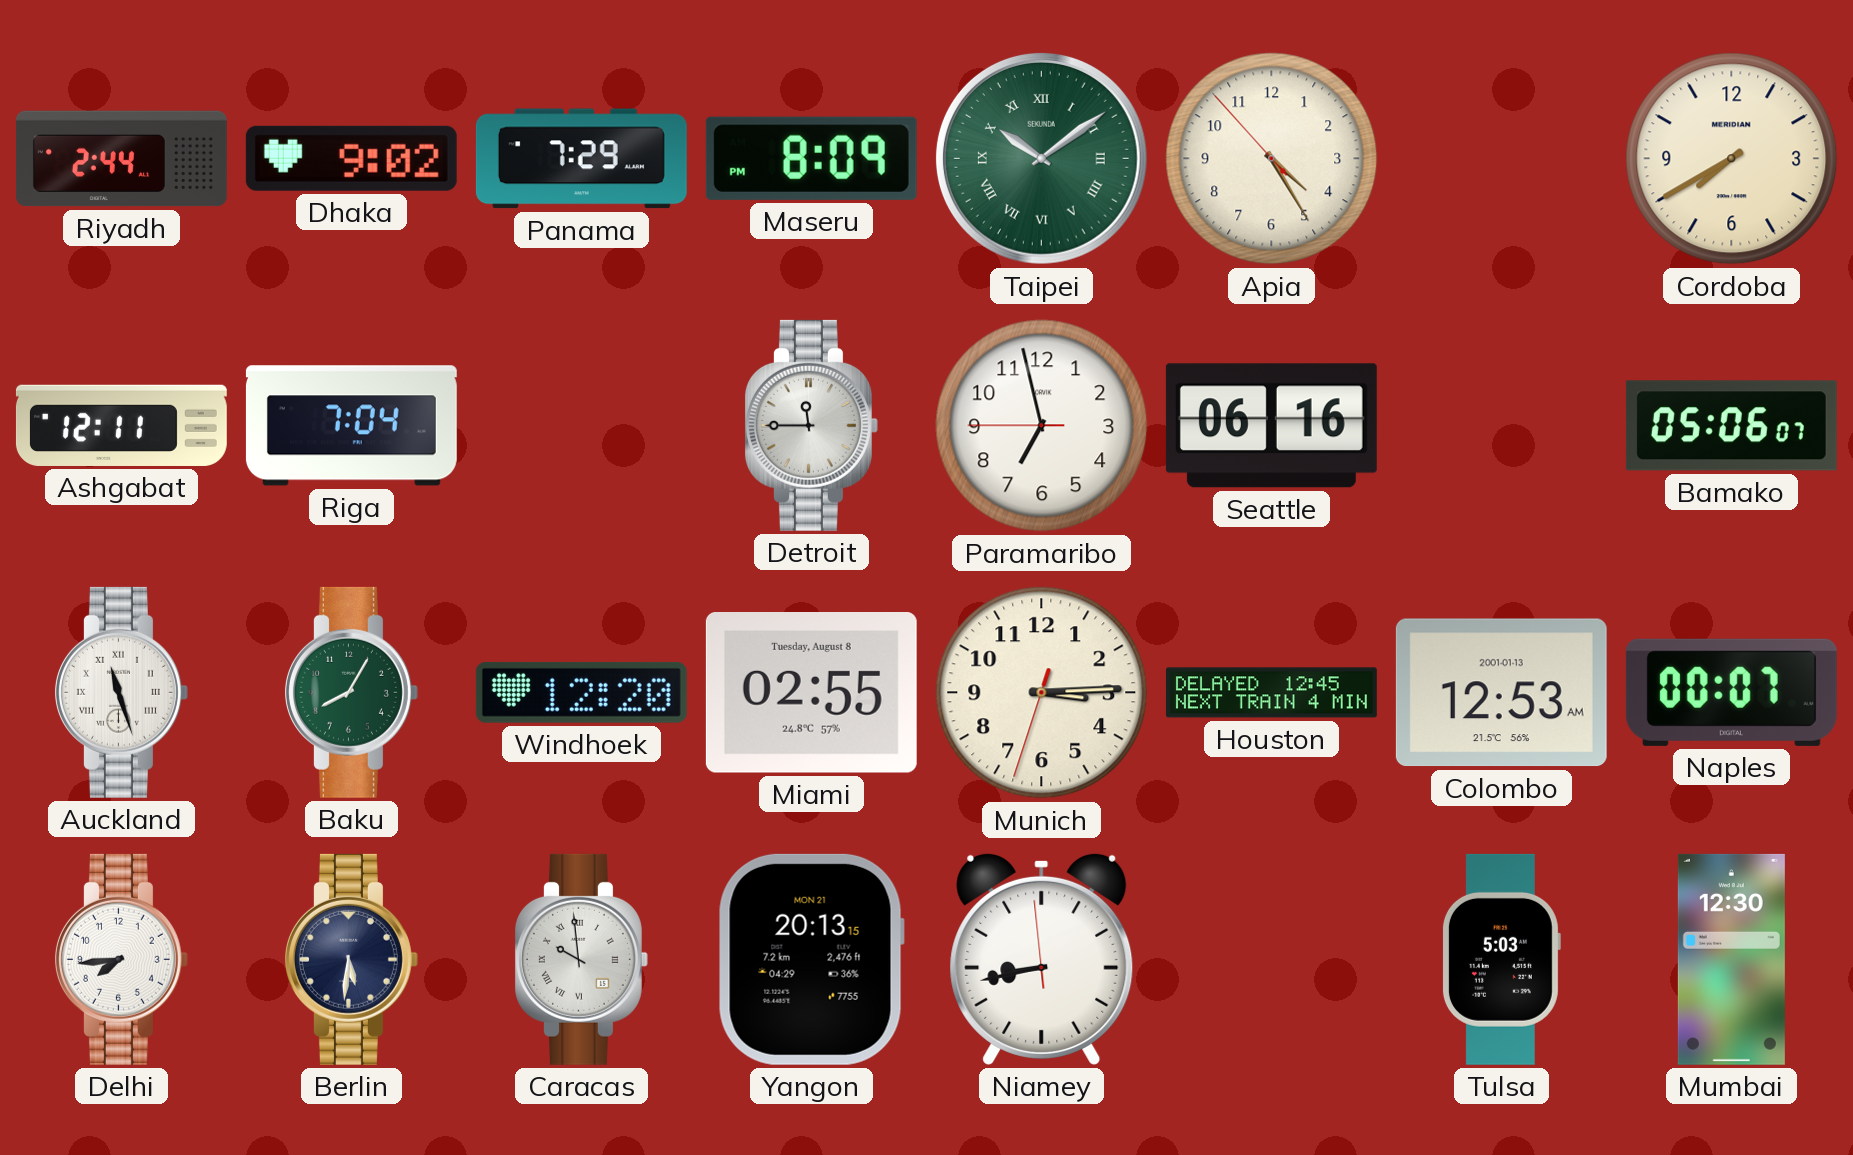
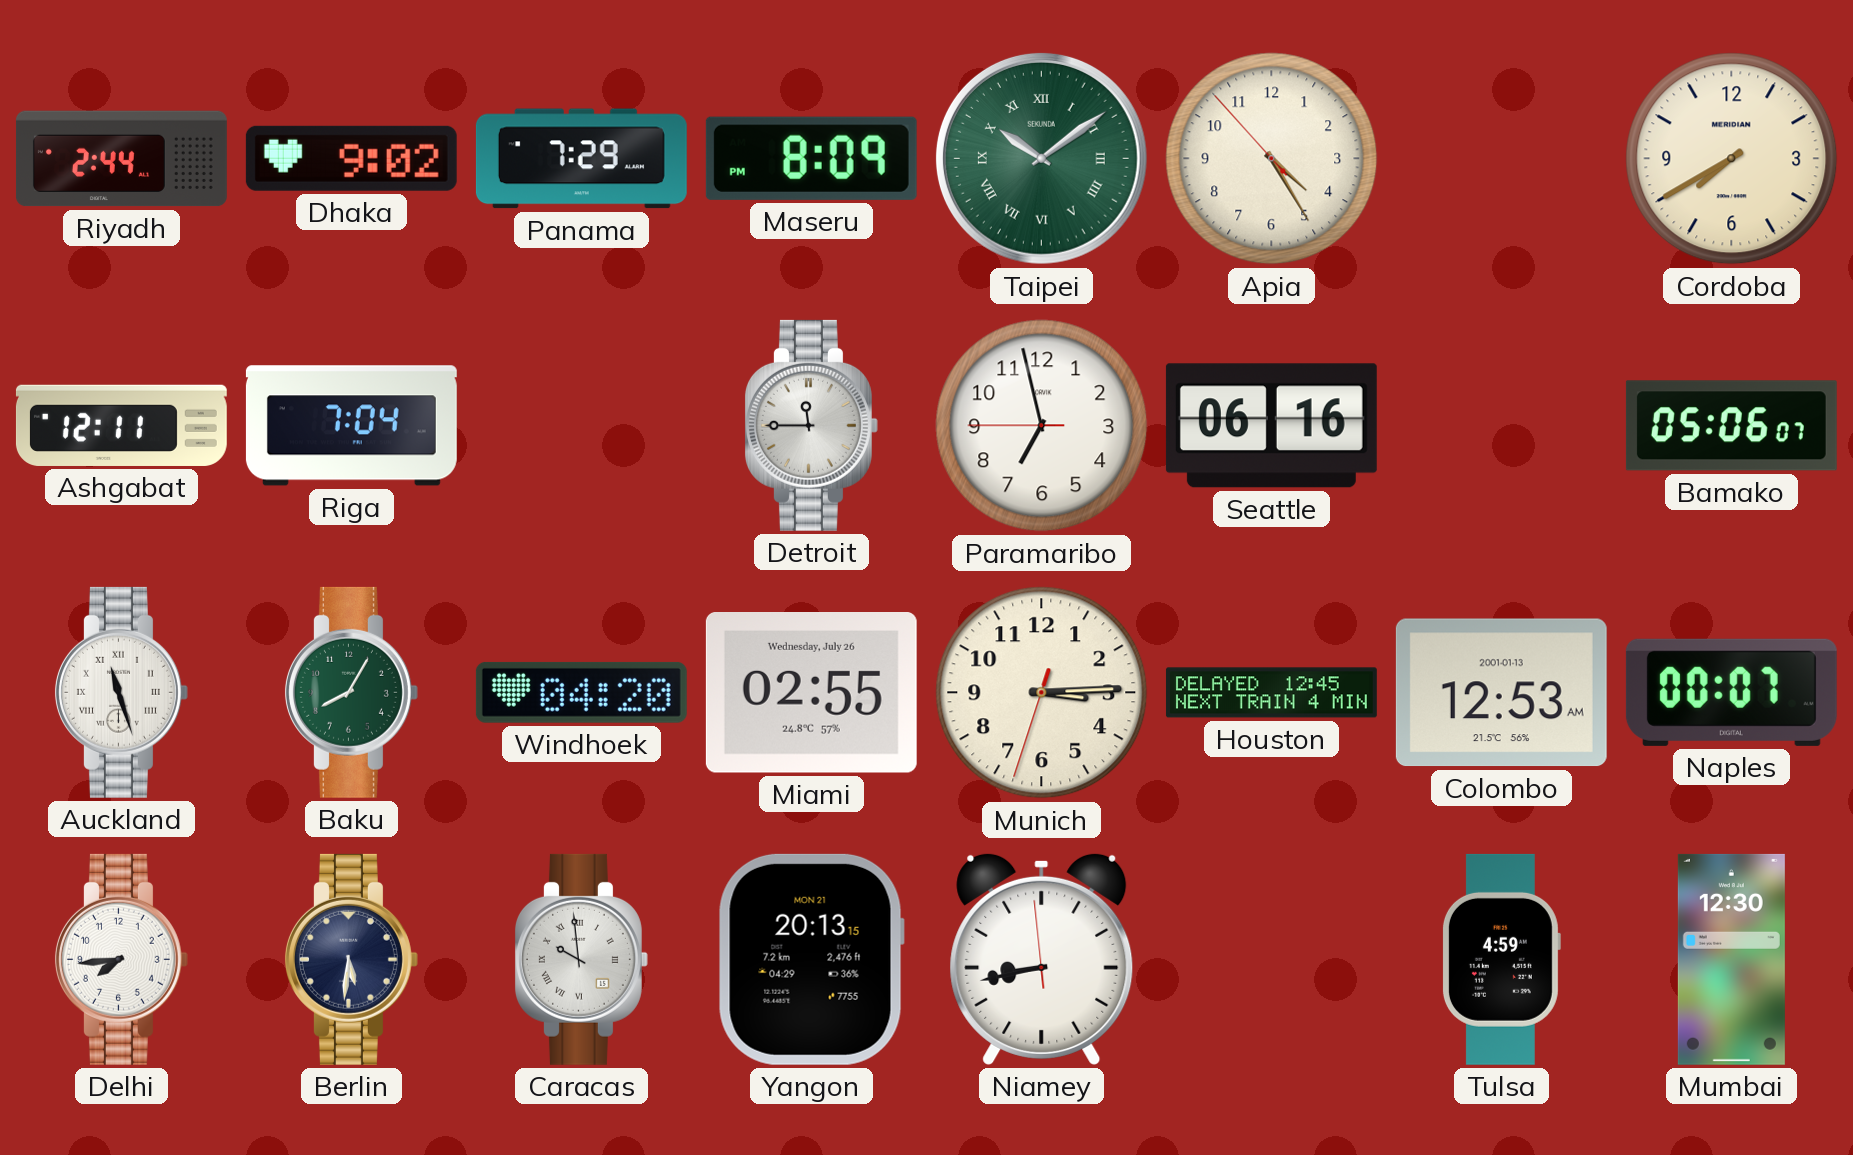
Windhoek: 12:20 -> 04:20
Miami date: Tuesday, August 8 -> Wednesday, July 26
Tulsa: 5:03 -> 4:59
